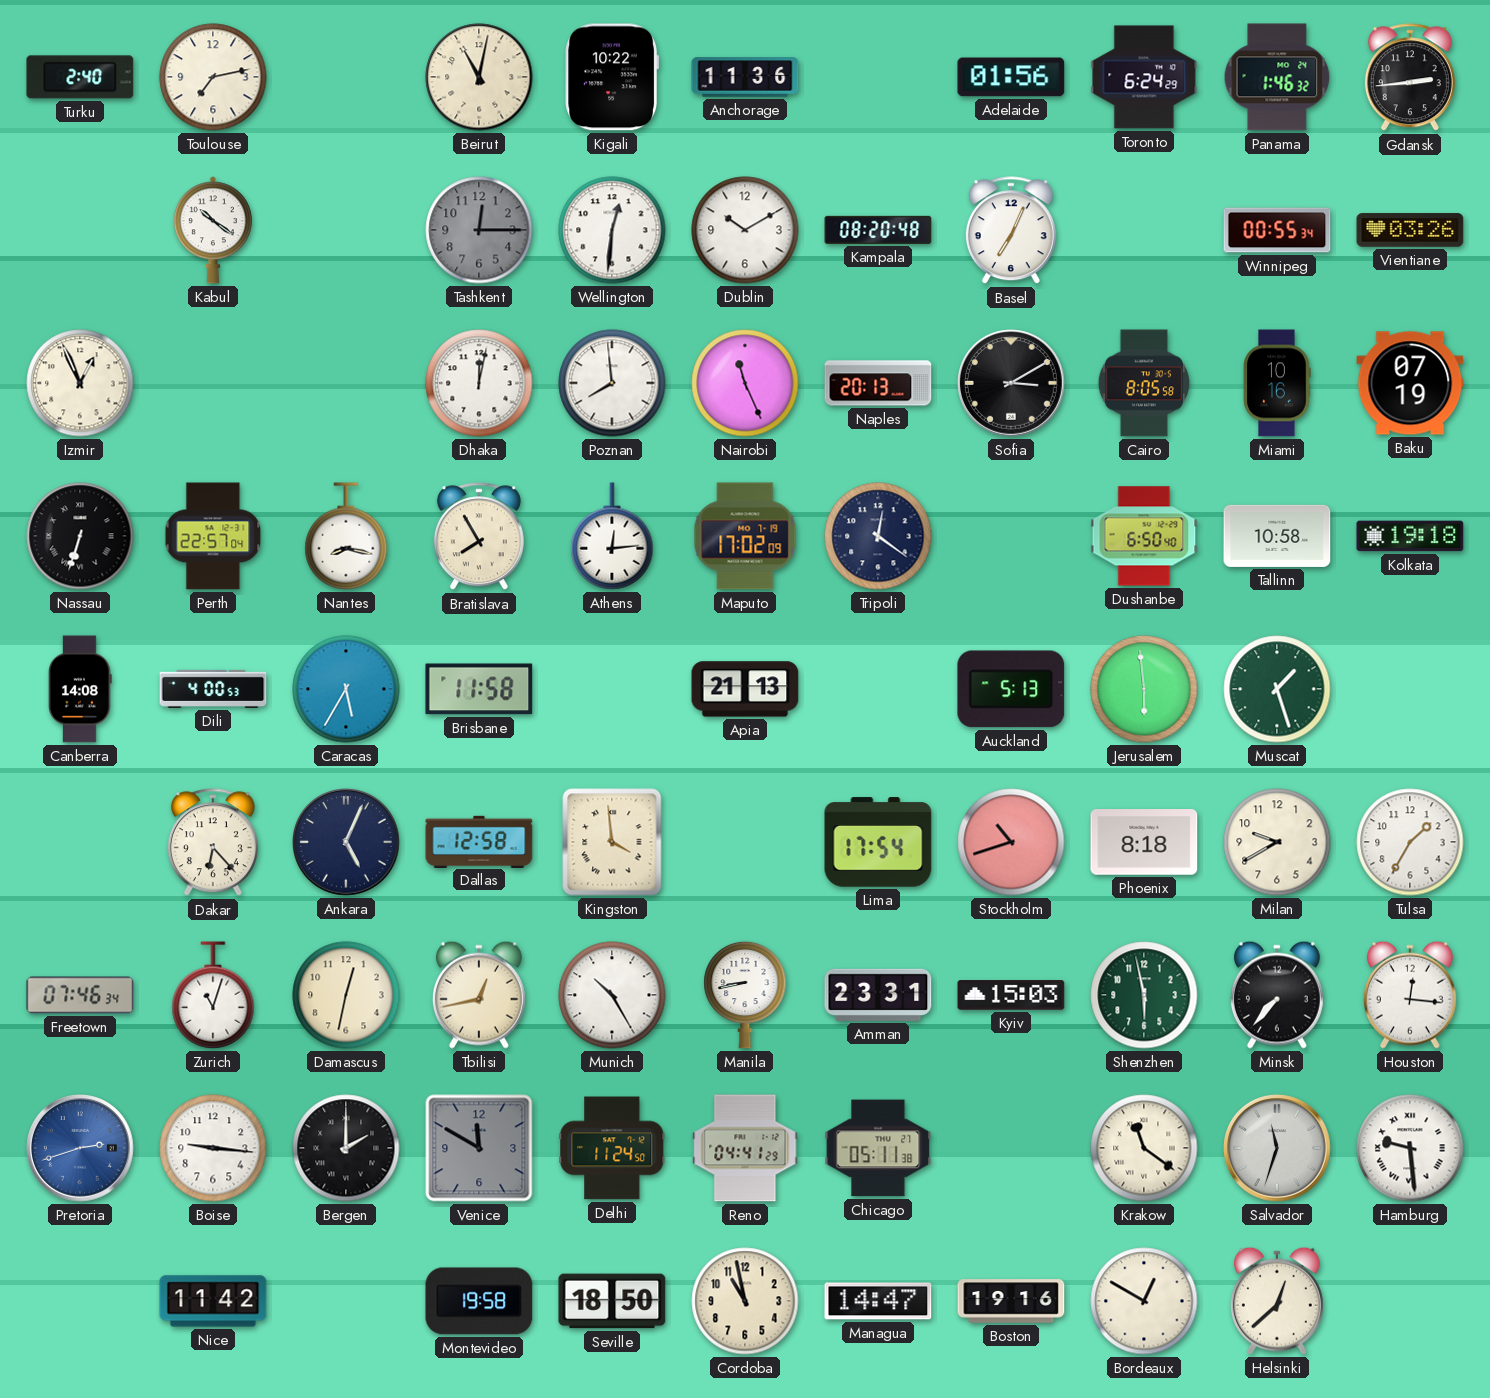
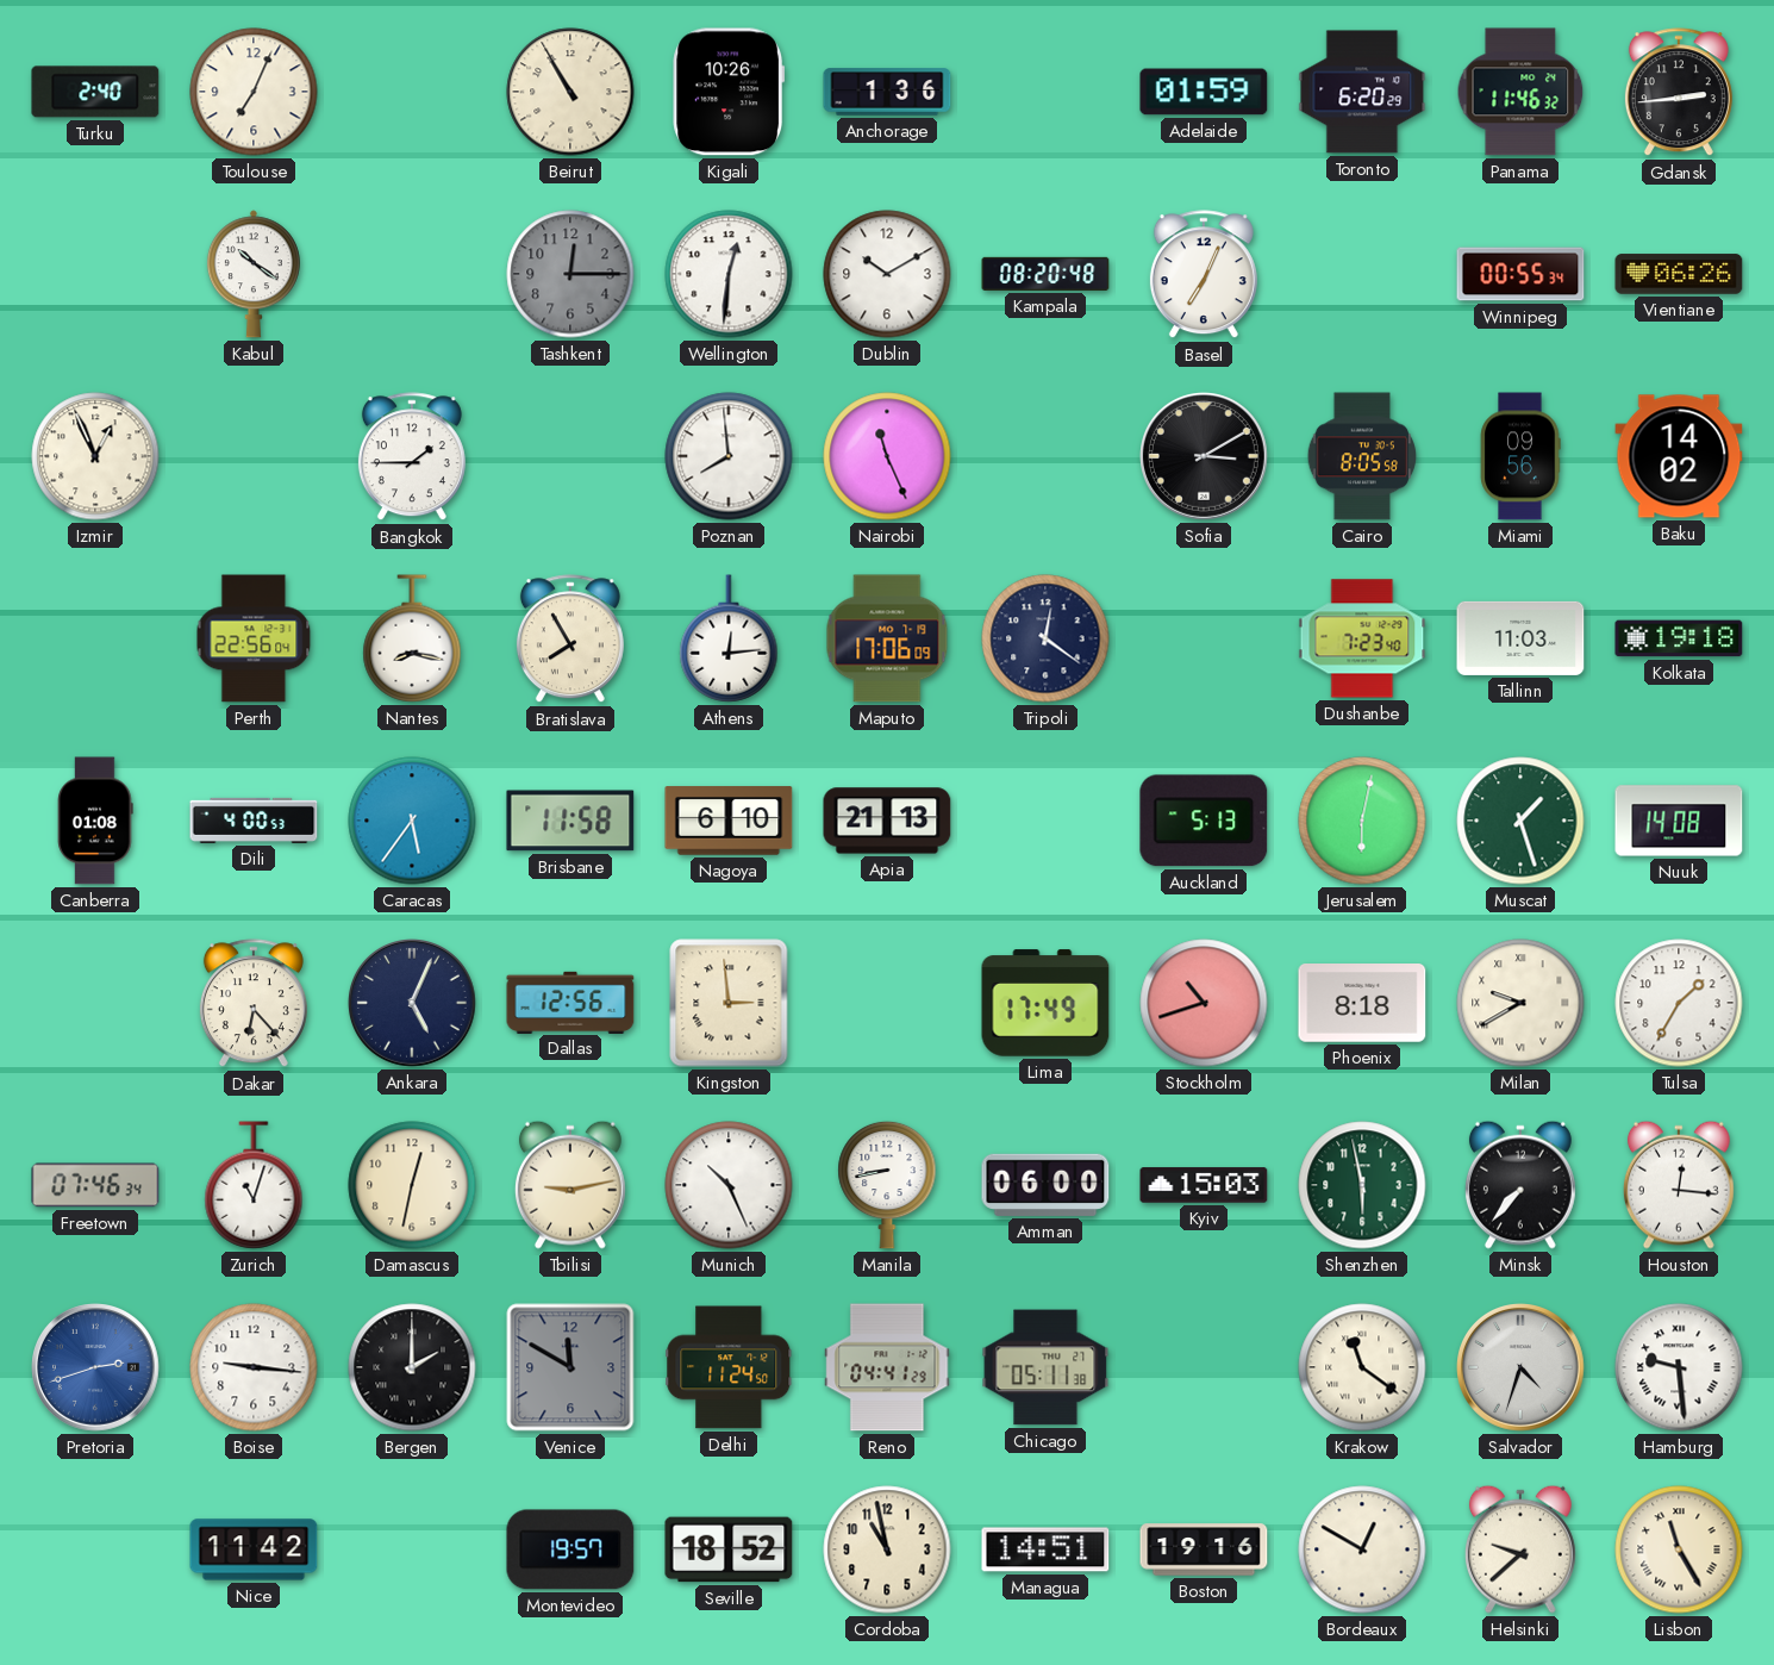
Toulouse: 7:13 -> 7:04
Beirut: 11:02 -> 10:55
Kigali: 10:22 -> 10:26
Anchorage: 11:36 -> 1:36
Adelaide: 01:56 -> 01:59
Toronto: 6:24 -> 6:20
Panama: 1:46 -> 11:46
Vientiane: 03:26 -> 06:26
Bangkok: none -> 1:45
Dhaka: 12:02 -> none
Naples: 20:13 -> none
Miami: 10:16 -> 09:56
Baku: 07:19 -> 14:02
Nassau: 6:33 -> none
Perth: 22:57 -> 22:56
Maputo: 17:02 -> 17:06
Dushanbe: 6:50 -> 7:23
Tallinn: 10:58 -> 11:03
Canberra: 14:08 -> 01:08
Caracas: 5:35 -> 5:36
Nagoya: none -> 6:10
Jerusalem: 5:59 -> 6:02
Nuuk: none -> 14:08
Dallas: 12:58 -> 12:56
Kingston: 3:59 -> 2:59
Lima: 17:54 -> 17:49
Milan numerals: Arabic -> Roman
Tbilisi: 12:43 -> 9:13
Munich: 10:25 -> 10:26
Amman: 23:31 -> 06:00
Salvador: 11:33 -> 4:33
Montevideo: 19:58 -> 19:57
Seville: 18:50 -> 18:52
Managua: 14:47 -> 14:51
Helsinki: 12:38 -> 9:38
Lisbon: none -> 11:25
